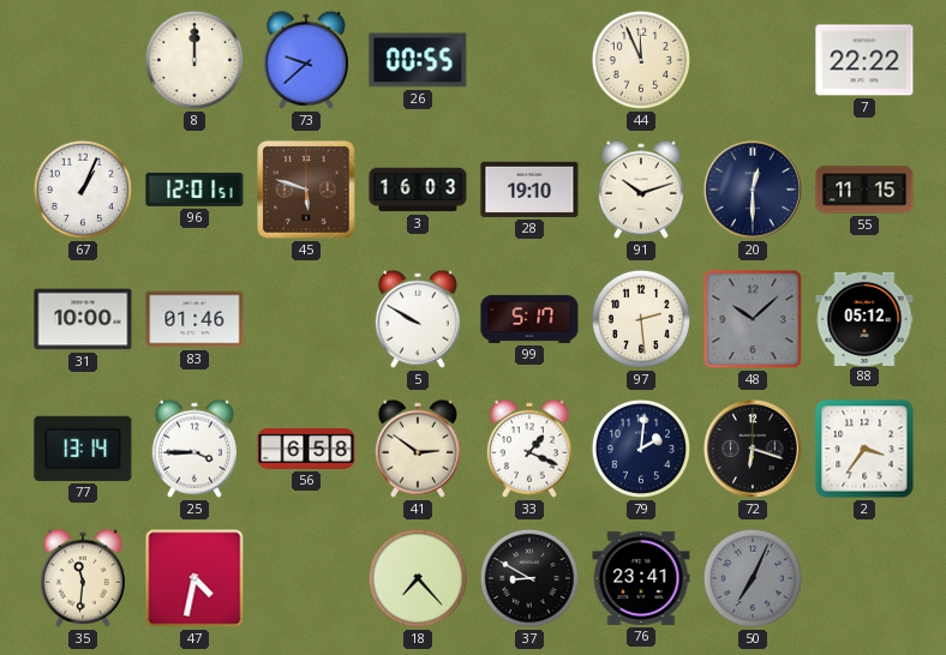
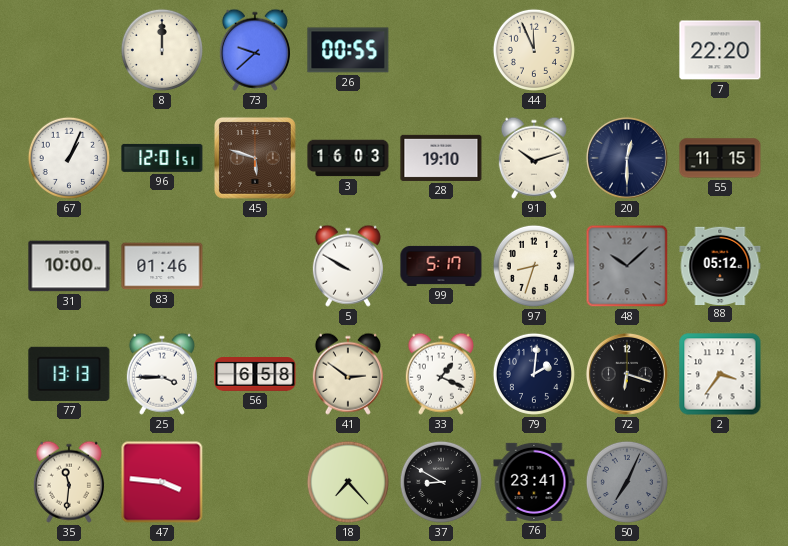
7: 22:22 -> 22:20
97: 2:29 -> 8:33
77: 13:14 -> 13:13
47: 4:32 -> 3:46
